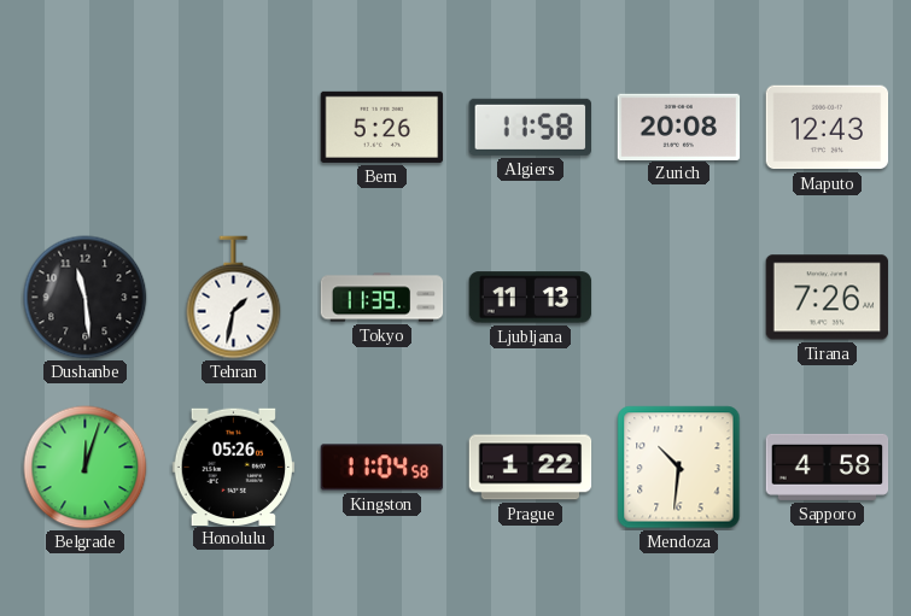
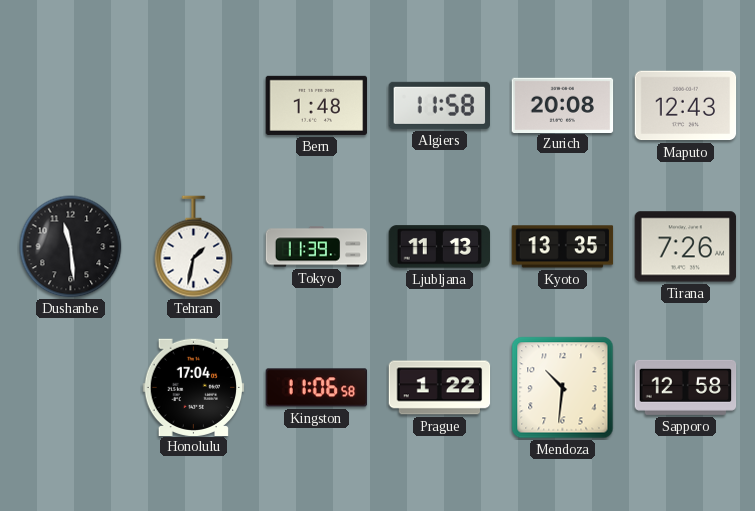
Bern: 5:26 -> 1:48
Kyoto: none -> 13:35
Belgrade: 12:03 -> none
Honolulu: 05:26 -> 17:04
Kingston: 11:04 -> 11:06
Sapporo: 4:58 -> 12:58
